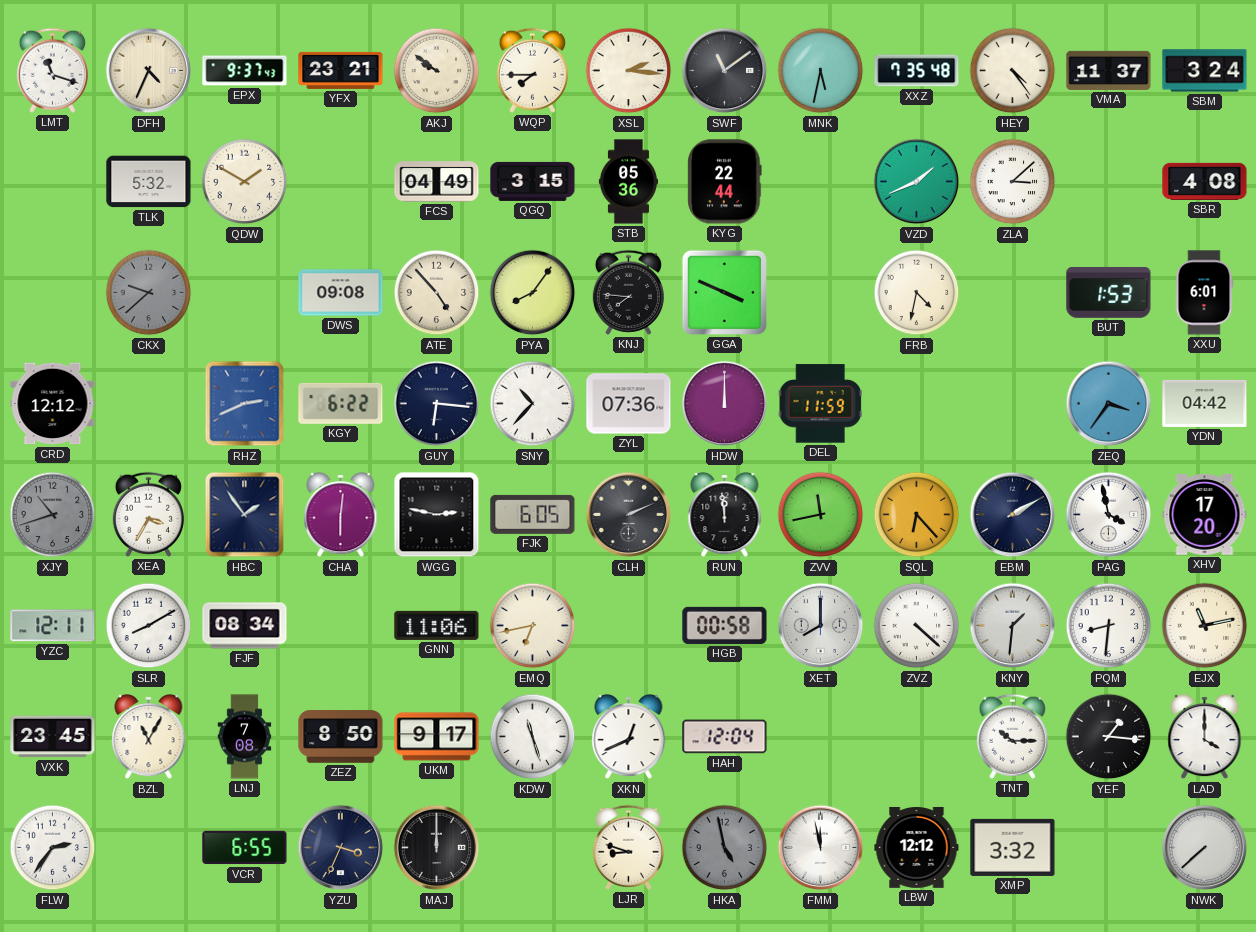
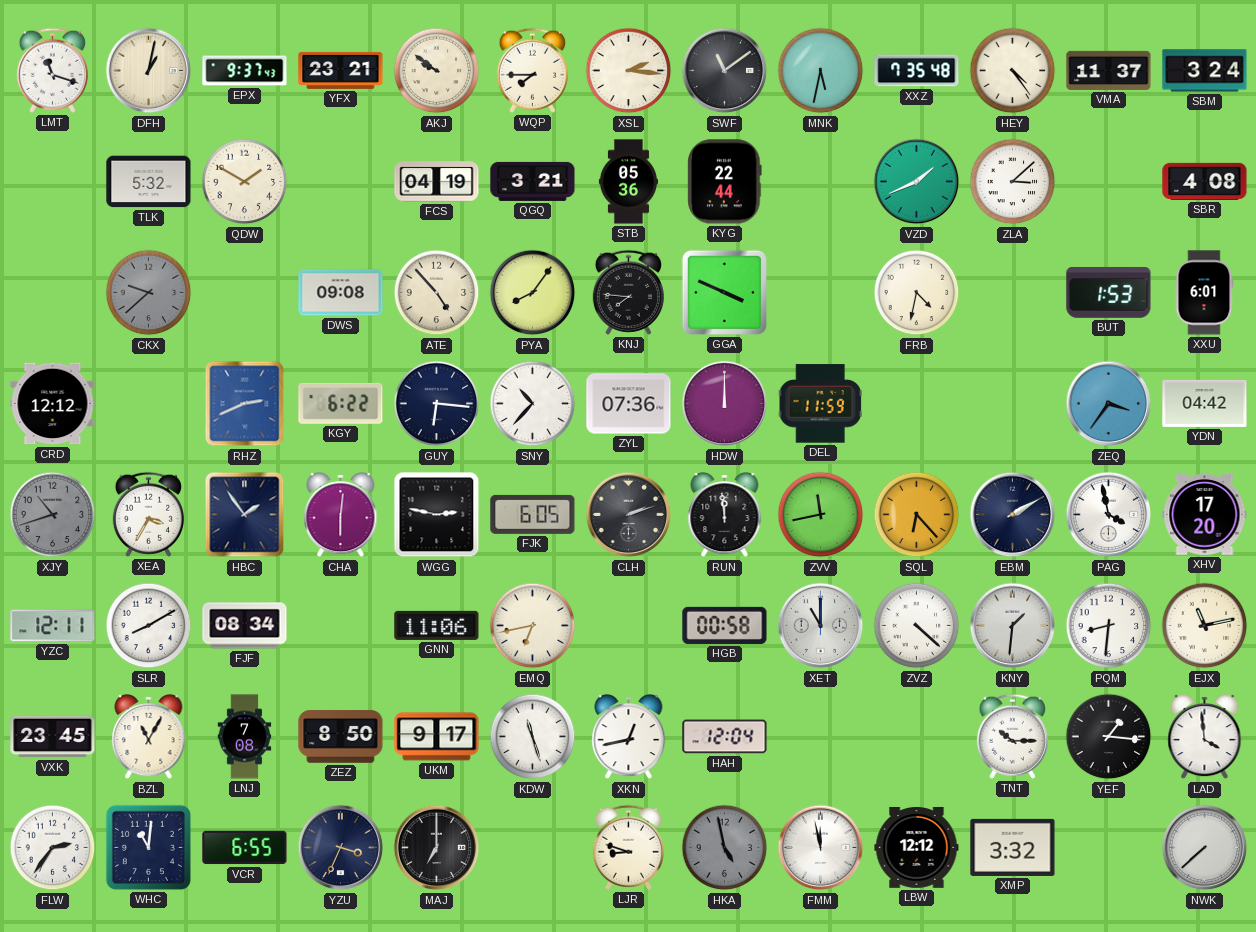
DFH: 4:34 -> 1:02
FCS: 04:49 -> 04:19
QGQ: 3:15 -> 3:21
CLH: 2:11 -> 2:12
XET: 8:00 -> 11:00
XKN: 12:41 -> 12:43
LAD: 4:00 -> 3:59
WHC: none -> 11:01
MAJ: 12:00 -> 7:00
